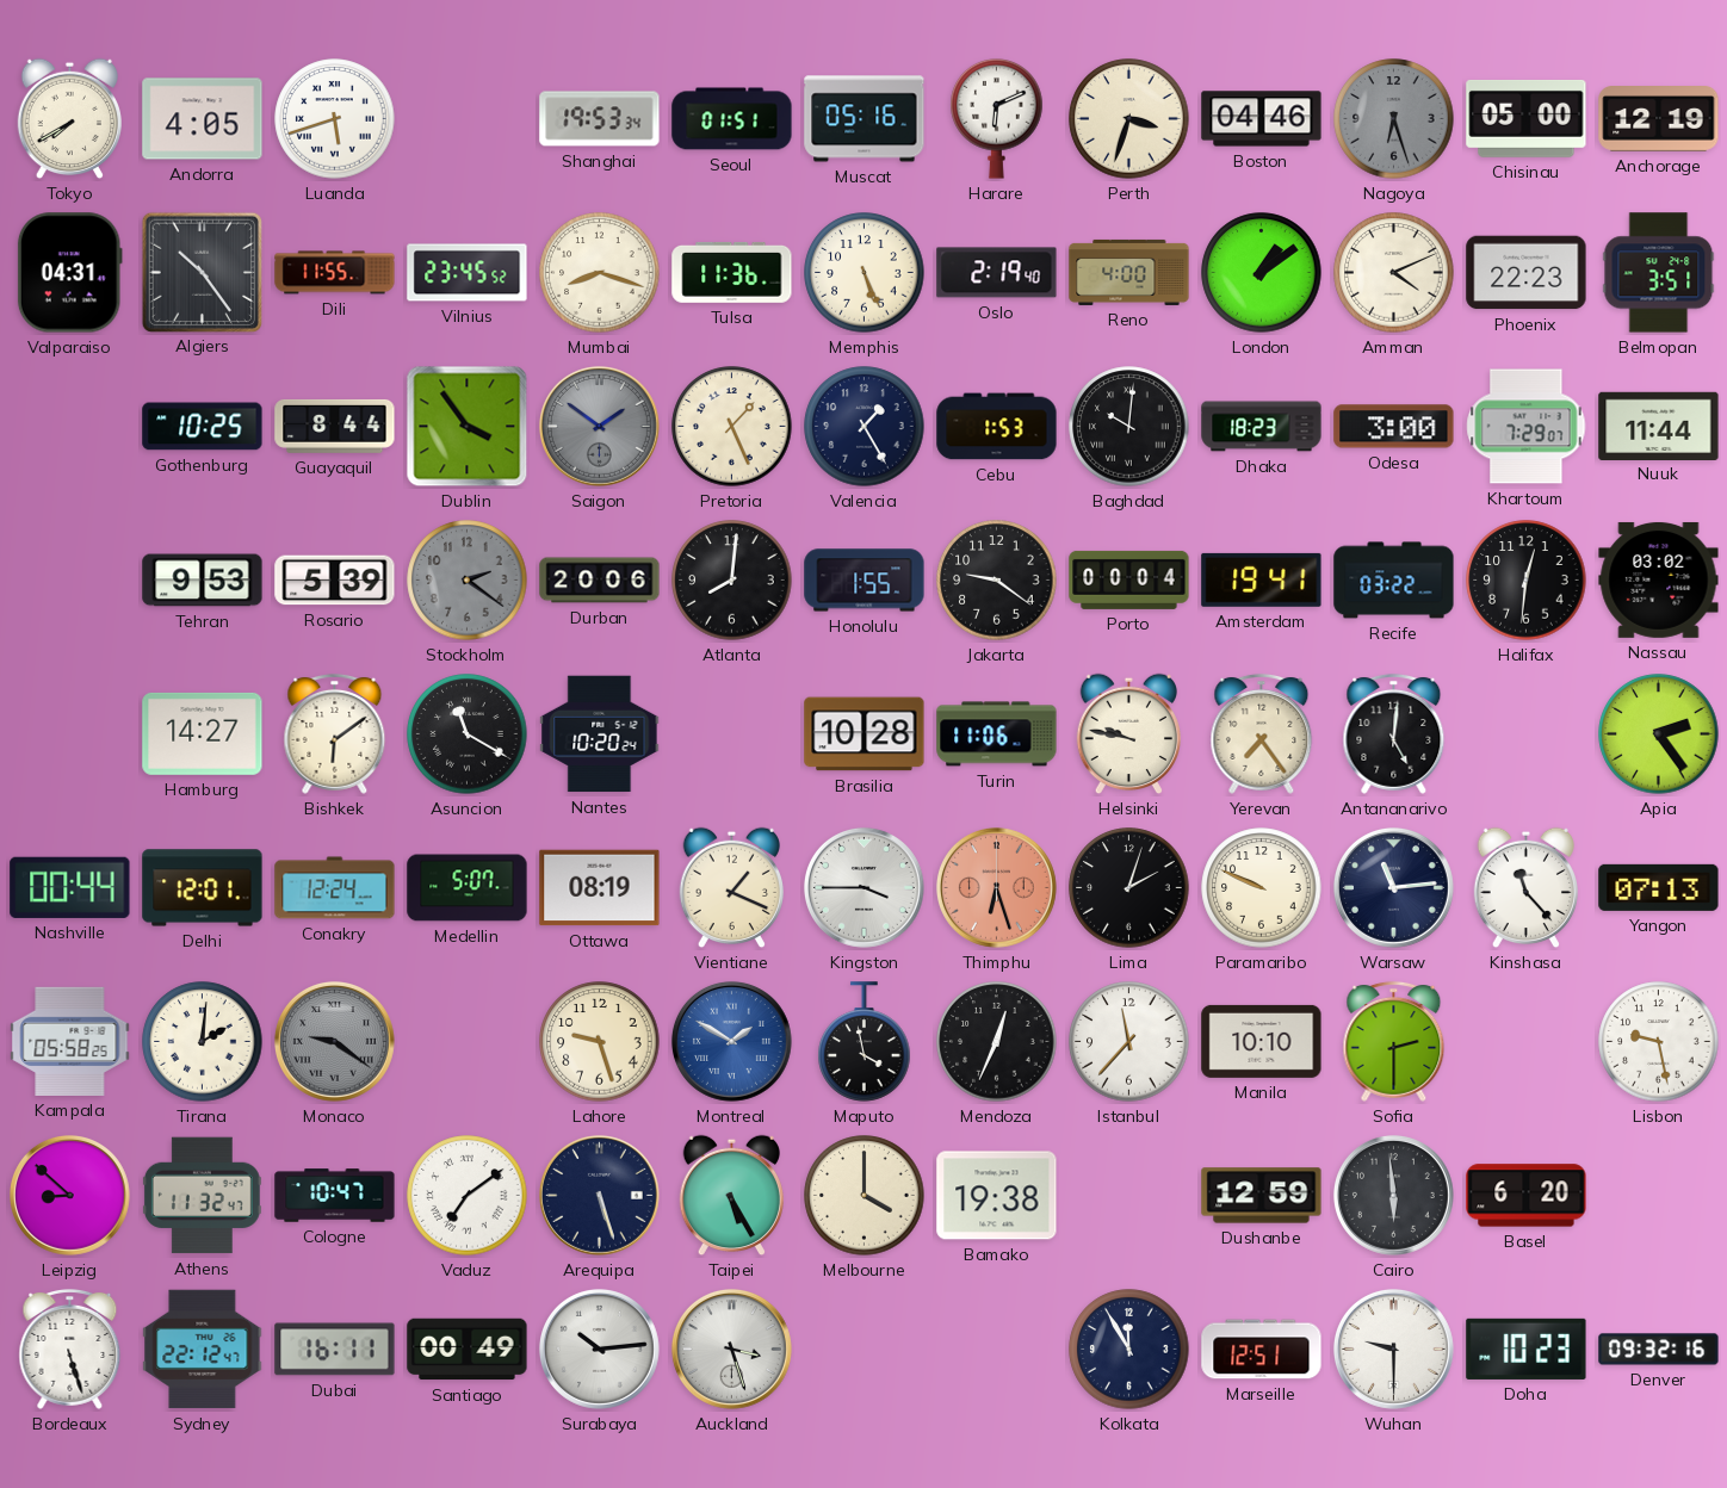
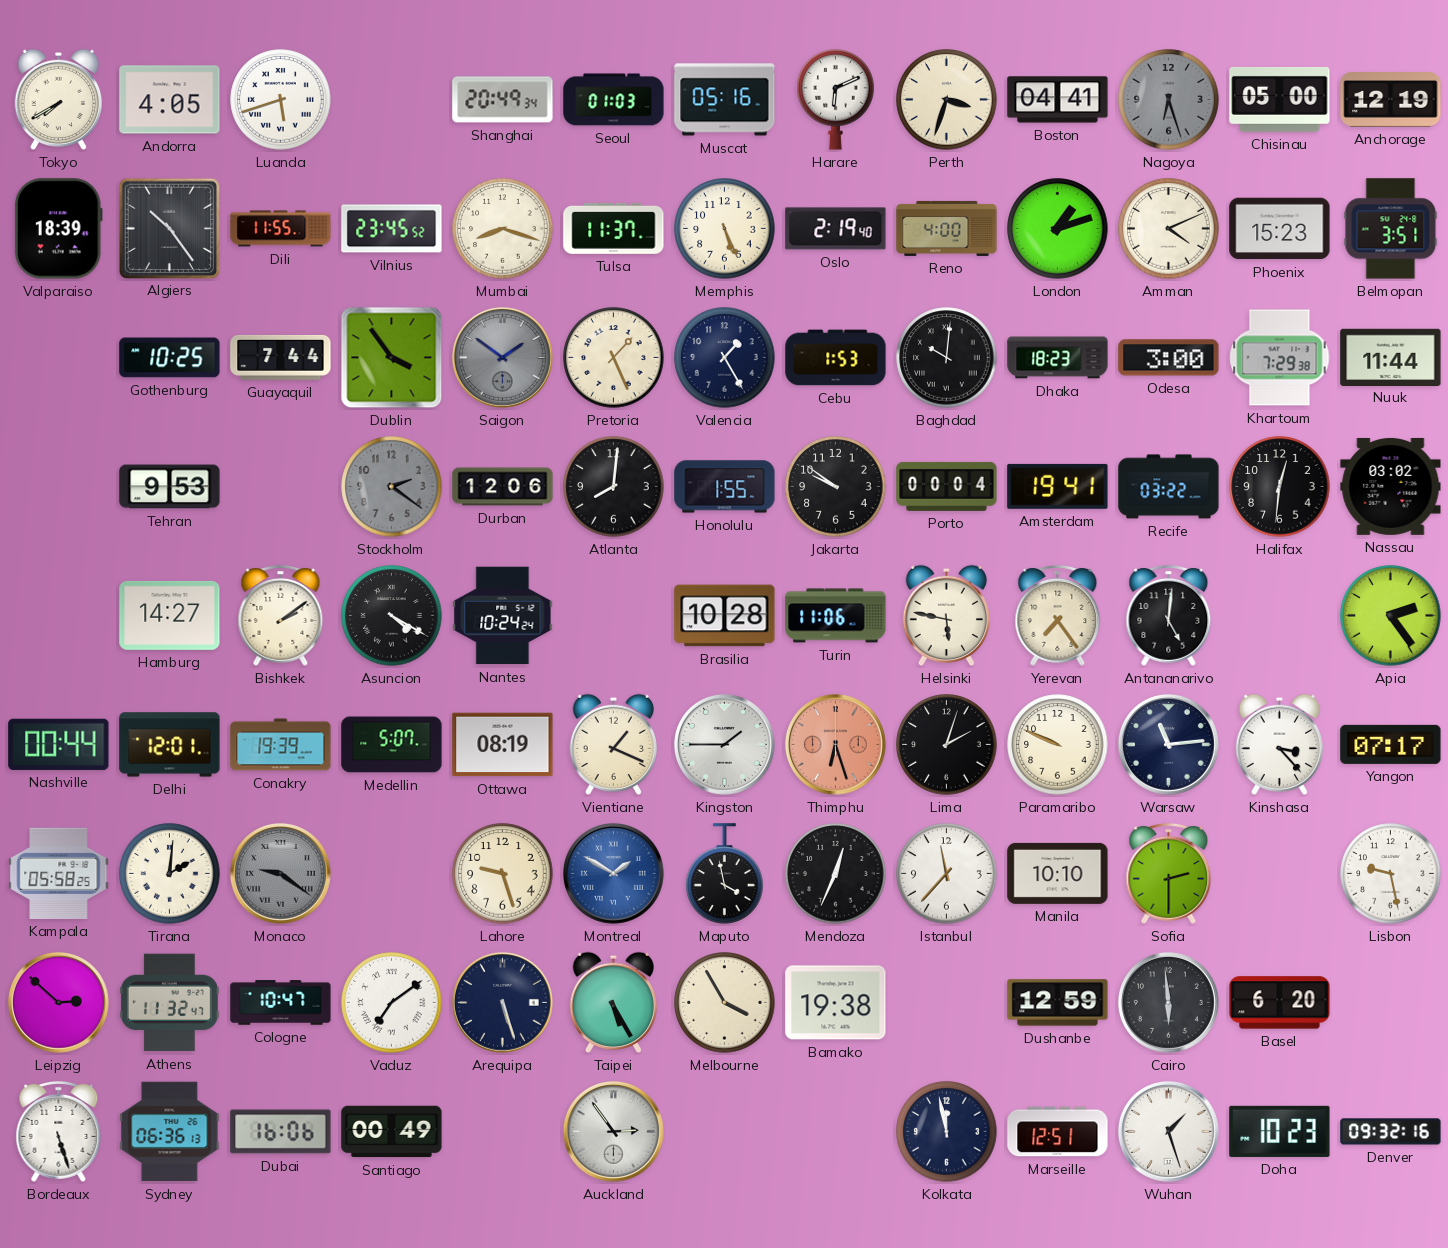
Shanghai: 19:53 -> 20:49
Seoul: 01:51 -> 01:03
Boston: 04:46 -> 04:41
Valparaiso: 04:31 -> 18:39
Tulsa: 11:36 -> 11:37
London: 1:09 -> 1:12
Phoenix: 22:23 -> 15:23
Guayaquil: 8:44 -> 7:44
Khartoum: 7:29:07 -> 7:29:38
Rosario: 5:39 -> none
Durban: 20:06 -> 12:06
Jakarta: 9:21 -> 9:51
Bishkek: 6:09 -> 2:09
Asuncion: 11:20 -> 4:20
Nantes: 10:20 -> 10:24
Helsinki: 9:47 -> 5:47
Conakry: 12:24 -> 19:39
Kingston: 3:45 -> 1:45
Kinshasa: 11:23 -> 3:23
Yangon: 07:13 -> 07:17
Leipzig: 8:52 -> 2:52
Melbourne: 4:00 -> 3:55
Sydney: 22:12 -> 06:36
Dubai: 16:11 -> 16:06
Surabaya: 10:14 -> none
Auckland: 3:27 -> 2:54
Kolkata: 11:55 -> 11:58
Wuhan: 9:30 -> 1:27
